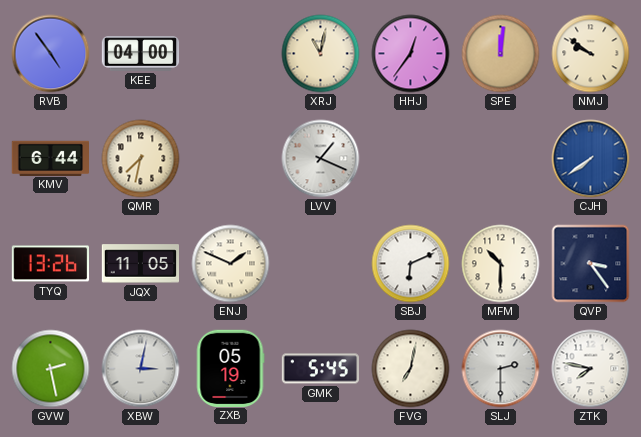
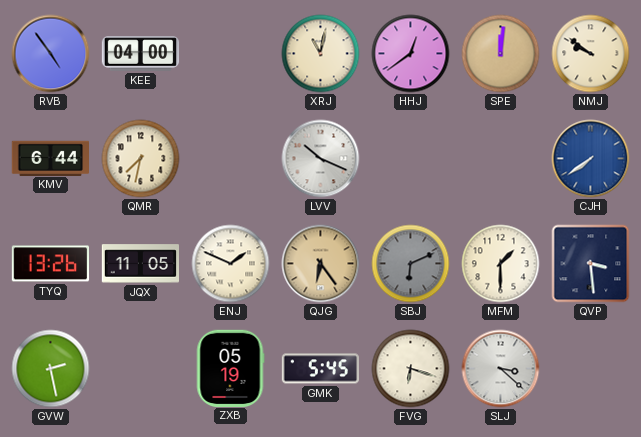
HHJ: 12:36 -> 12:39
LVV: 1:19 -> 10:19
QJG: none -> 6:24
SBJ dial: white -> grey
MFM: 10:30 -> 1:30
QVP: 3:24 -> 3:29
XBW: 3:02 -> none
FVG: 7:02 -> 6:18
SLJ: 2:30 -> 3:22
ZTK: 7:47 -> none
